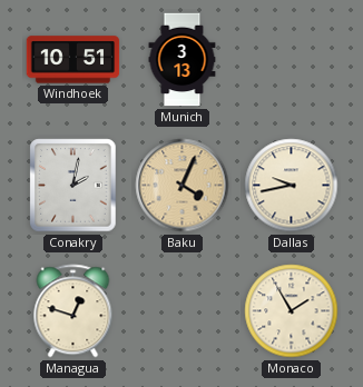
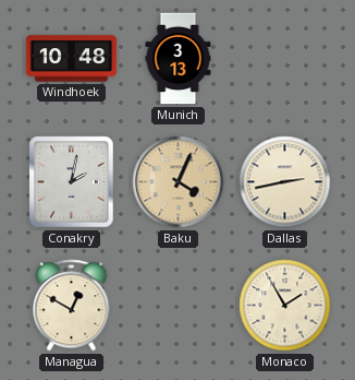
Windhoek: 10:51 -> 10:48
Dallas: 9:43 -> 2:43
Managua: 12:48 -> 12:50
